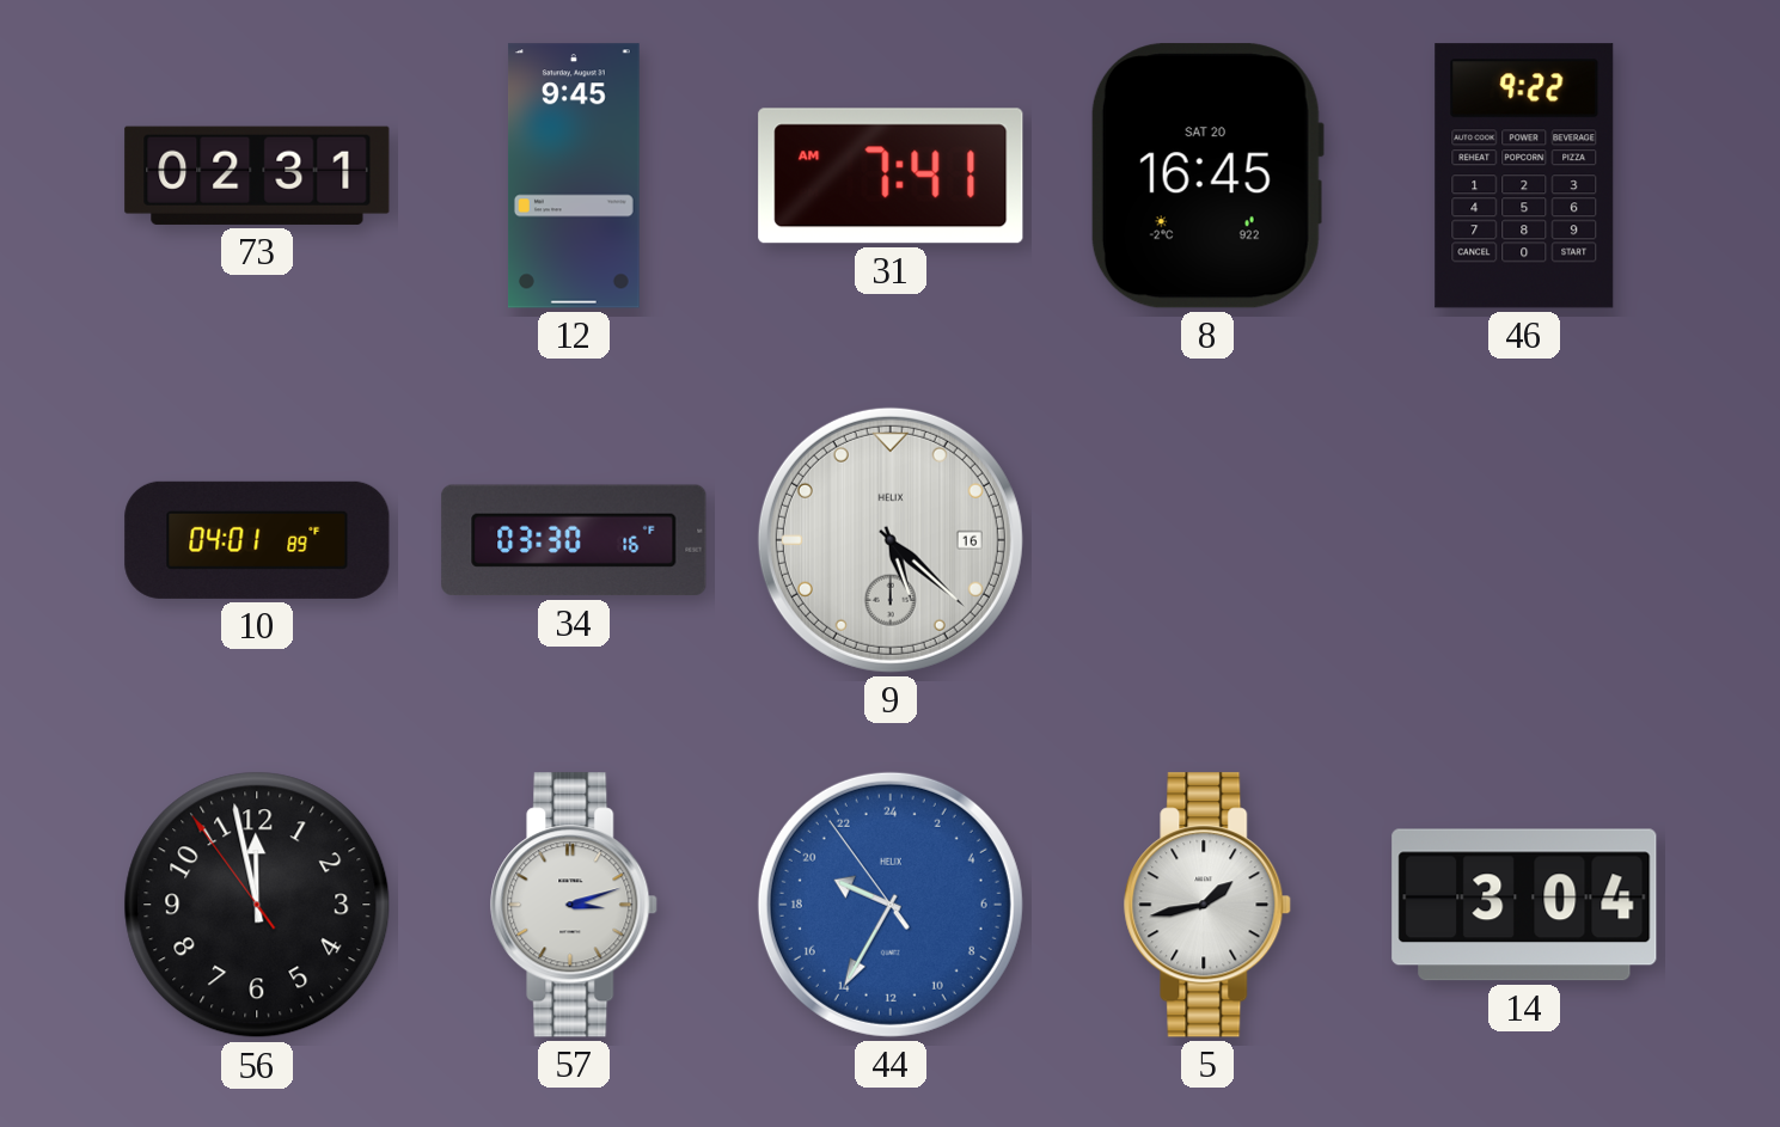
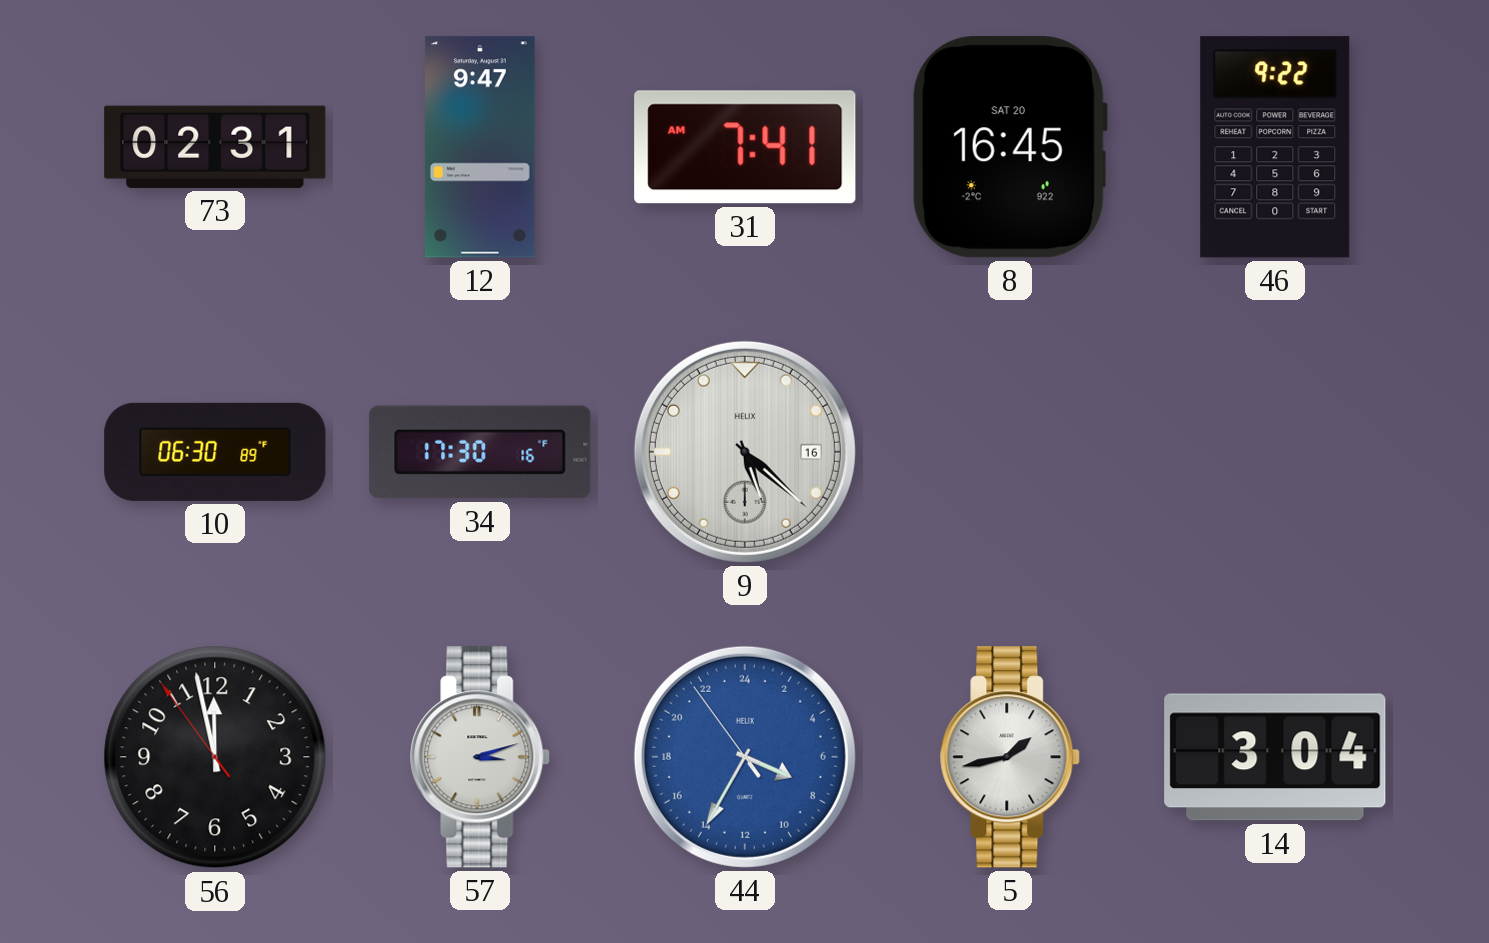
12: 9:45 -> 9:47
10: 04:01 -> 06:30
34: 03:30 -> 17:30
44: 19:34 -> 7:34
